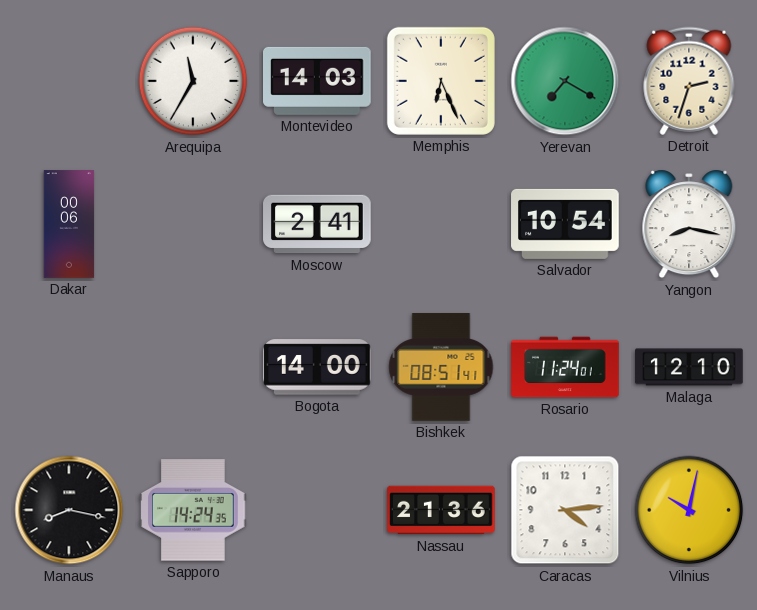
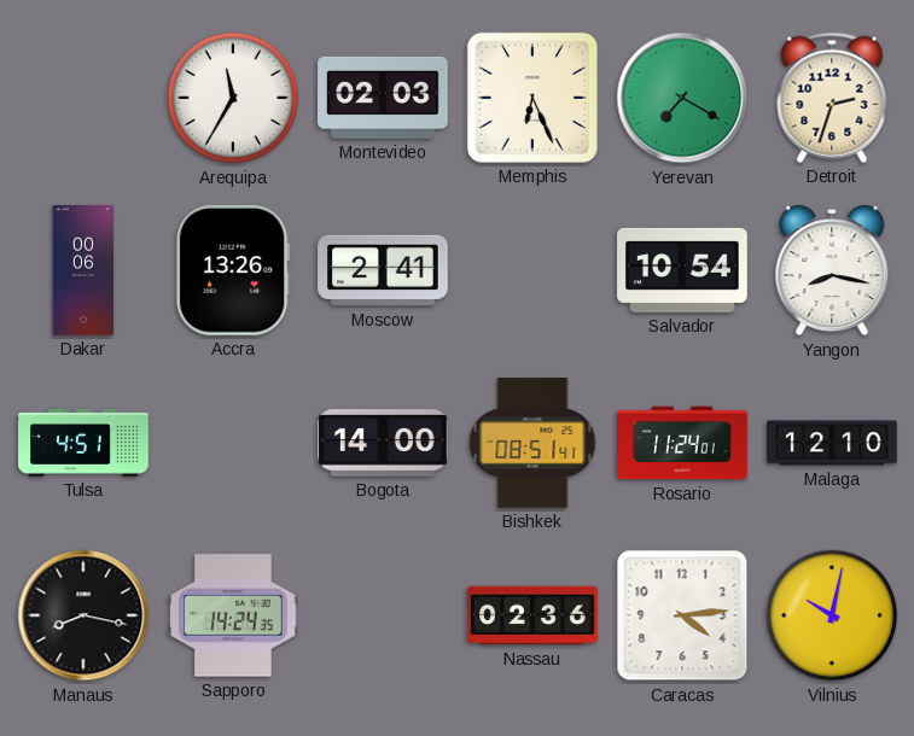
Montevideo: 14:03 -> 02:03
Accra: none -> 13:26
Tulsa: none -> 4:51
Nassau: 21:36 -> 02:36
